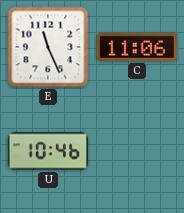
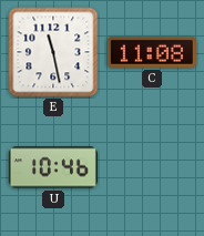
E: 11:26 -> 11:28
C: 11:06 -> 11:08
